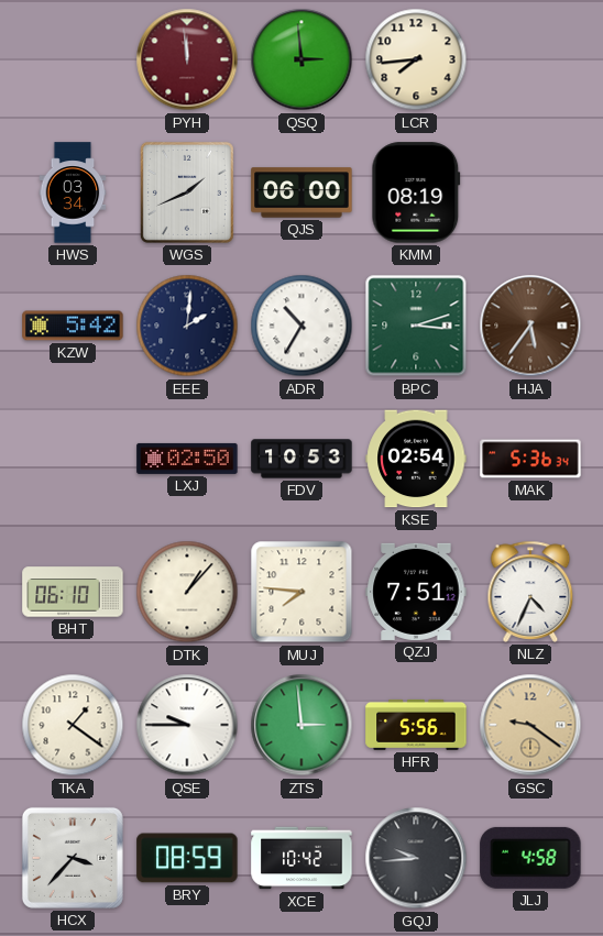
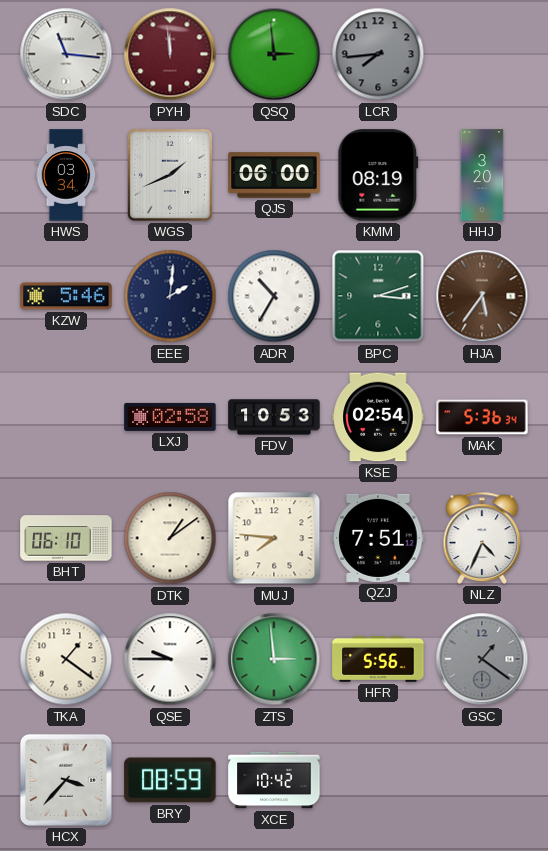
SDC: none -> 11:16
LCR dial: cream -> grey
HHJ: none -> 3:20
KZW: 5:42 -> 5:46
LXJ: 02:50 -> 02:58
DTK: 1:07 -> 1:09
GSC: 9:21 -> 1:21
GSC dial: champagne -> grey
GQJ: 9:44 -> none
JLJ: 4:58 -> none
